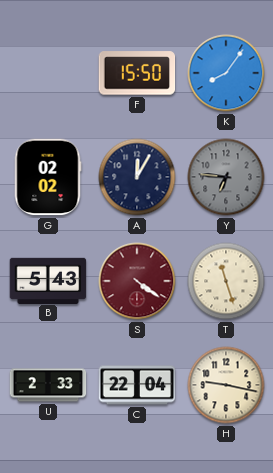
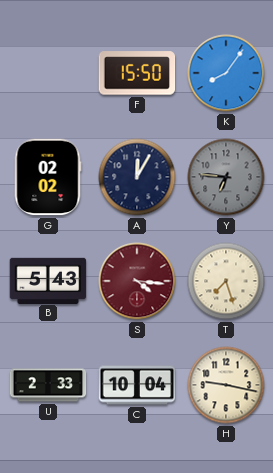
S: 4:21 -> 4:16
T: 11:27 -> 7:27
C: 22:04 -> 10:04
